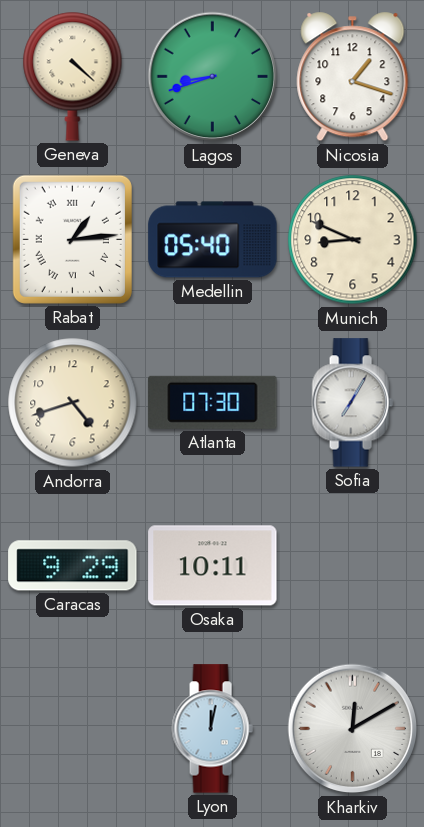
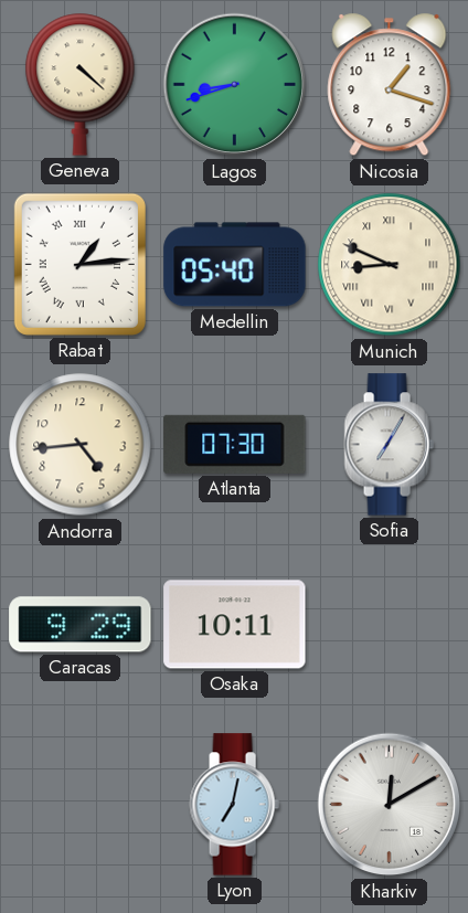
Munich numerals: Arabic -> Roman
Andorra: 4:42 -> 4:44
Lyon: 12:02 -> 7:02
